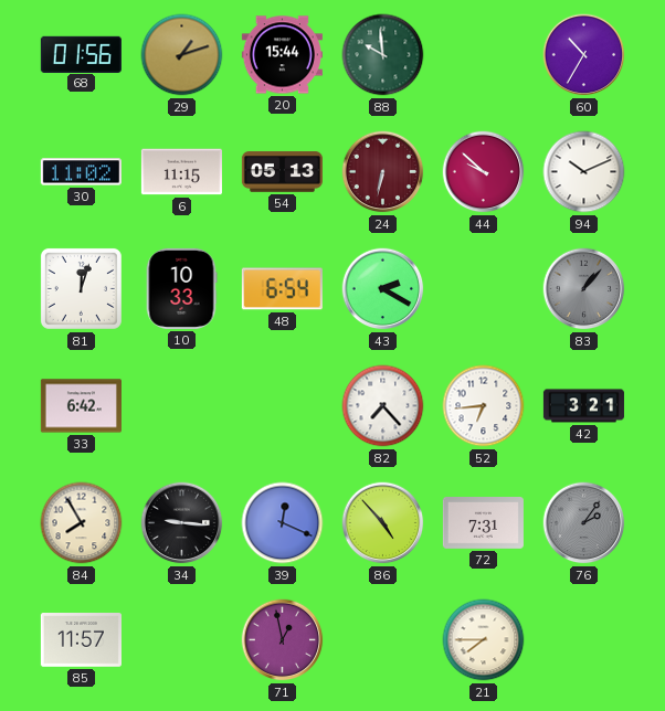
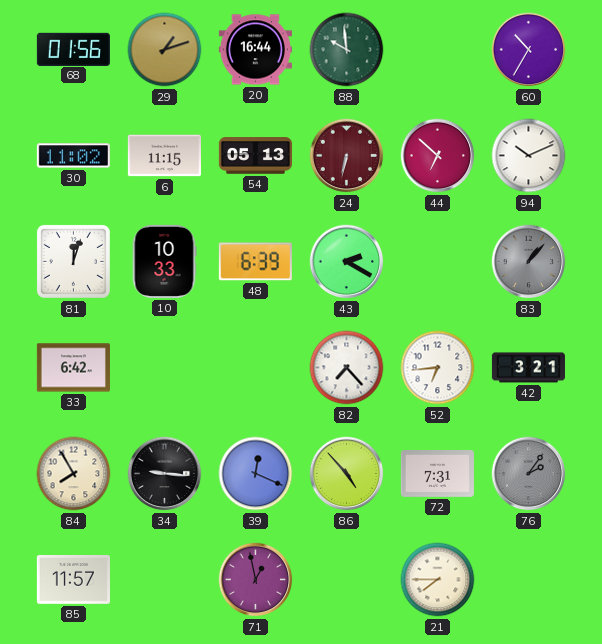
20: 15:44 -> 16:44
44: 9:52 -> 6:52
48: 6:54 -> 6:39
